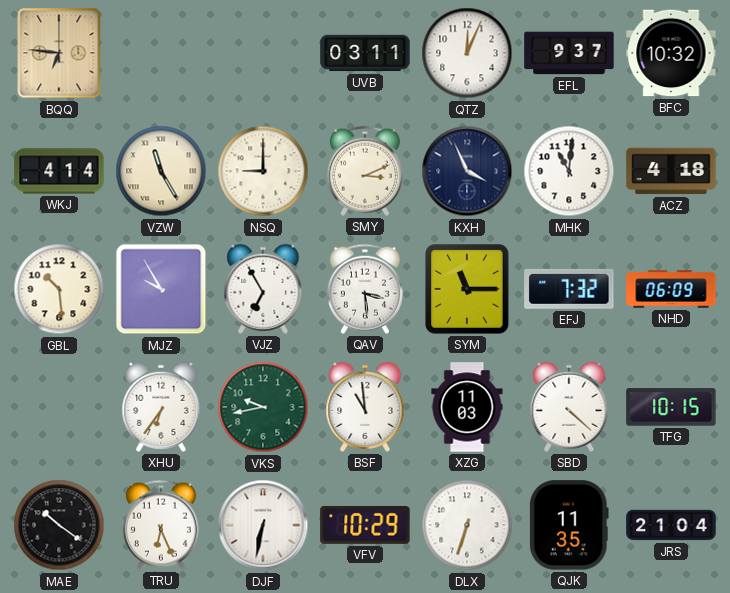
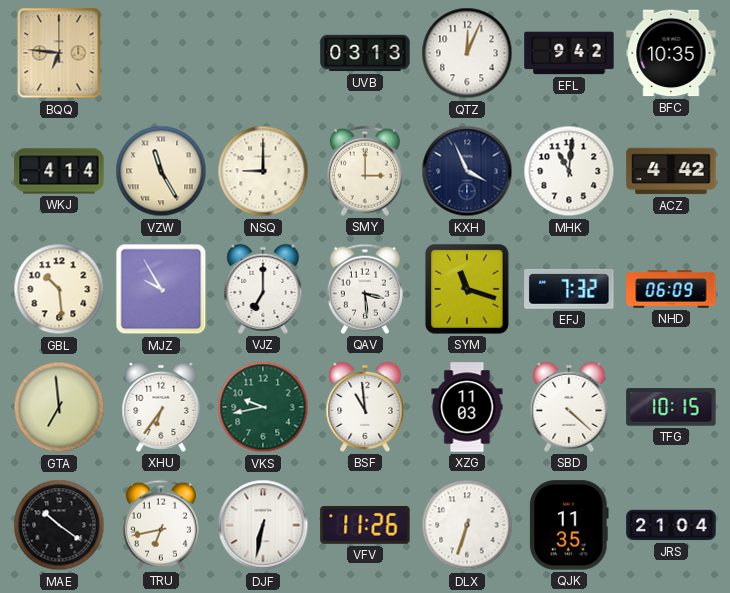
UVB: 03:11 -> 03:13
EFL: 9:37 -> 9:42
BFC: 10:32 -> 10:35
SMY: 3:11 -> 3:00
ACZ: 4:18 -> 4:42
VJZ: 6:55 -> 7:00
SYM: 11:15 -> 11:18
GTA: none -> 6:59
TRU: 6:26 -> 6:43
VFV: 10:29 -> 11:26
